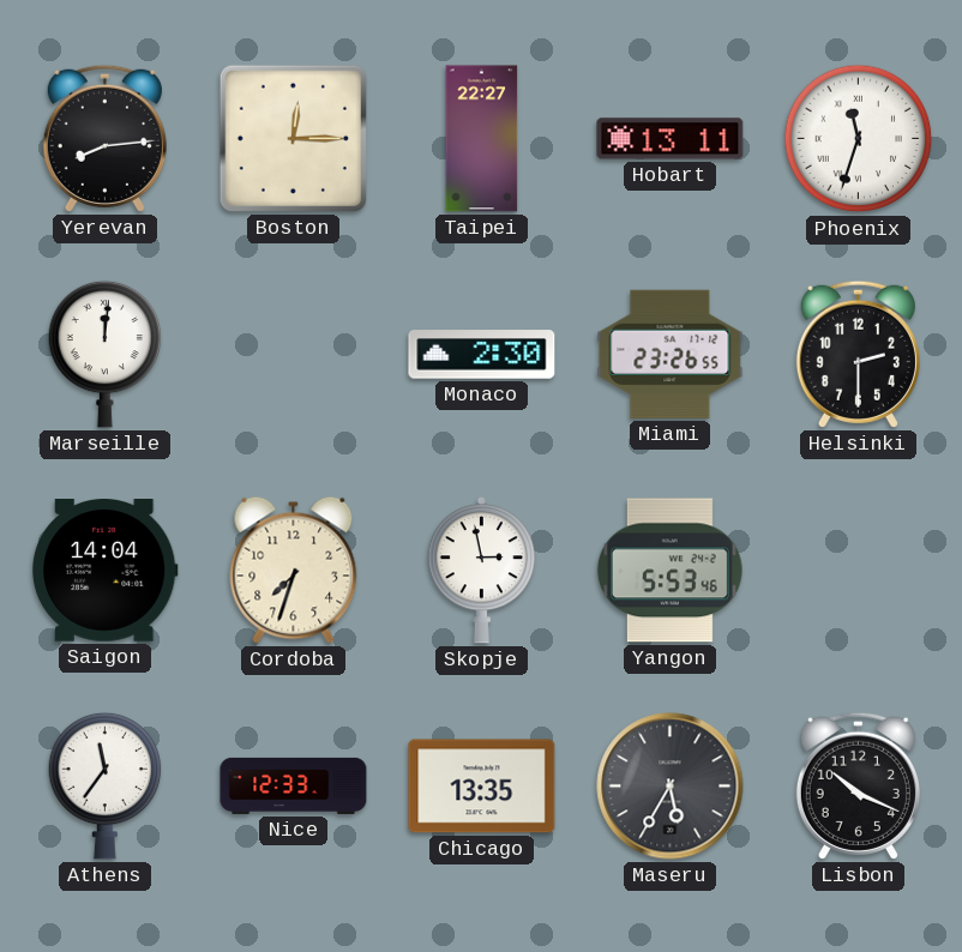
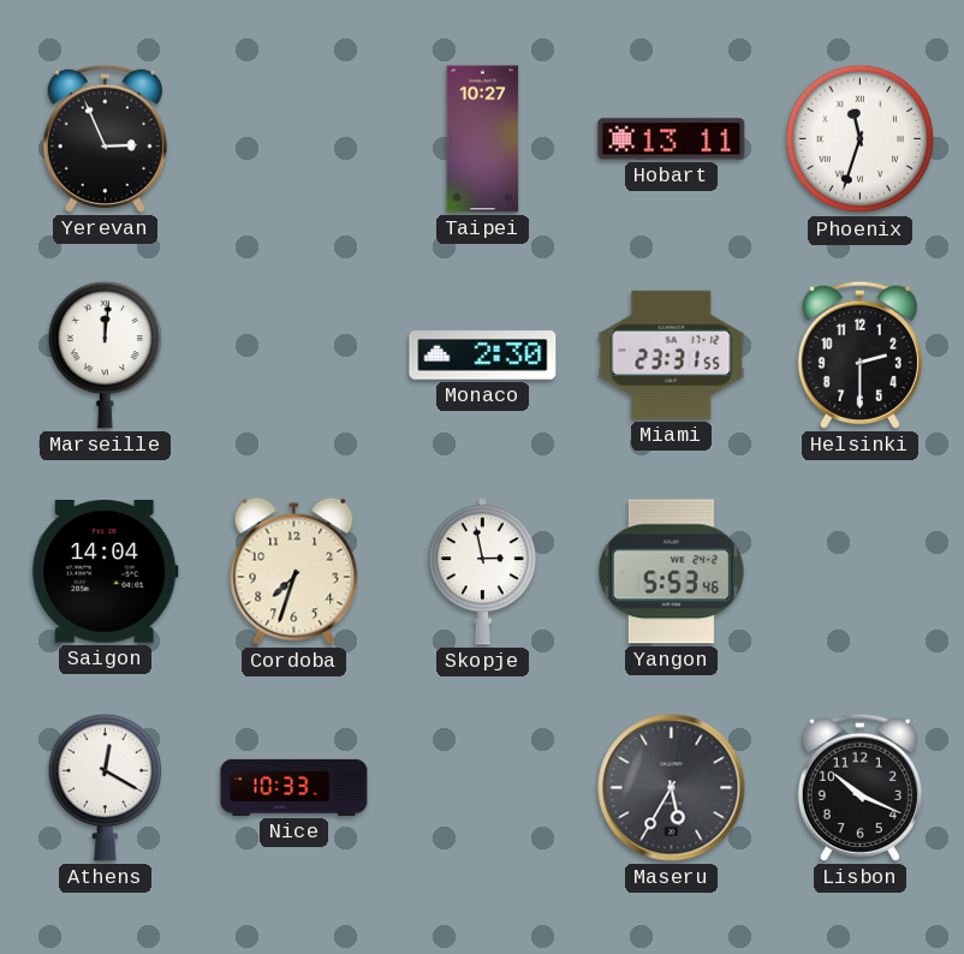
Yerevan: 8:14 -> 2:56
Boston: 12:15 -> none
Taipei: 22:27 -> 10:27
Miami: 23:26 -> 23:31
Athens: 11:36 -> 12:20
Nice: 12:33 -> 10:33
Chicago: 13:35 -> none
